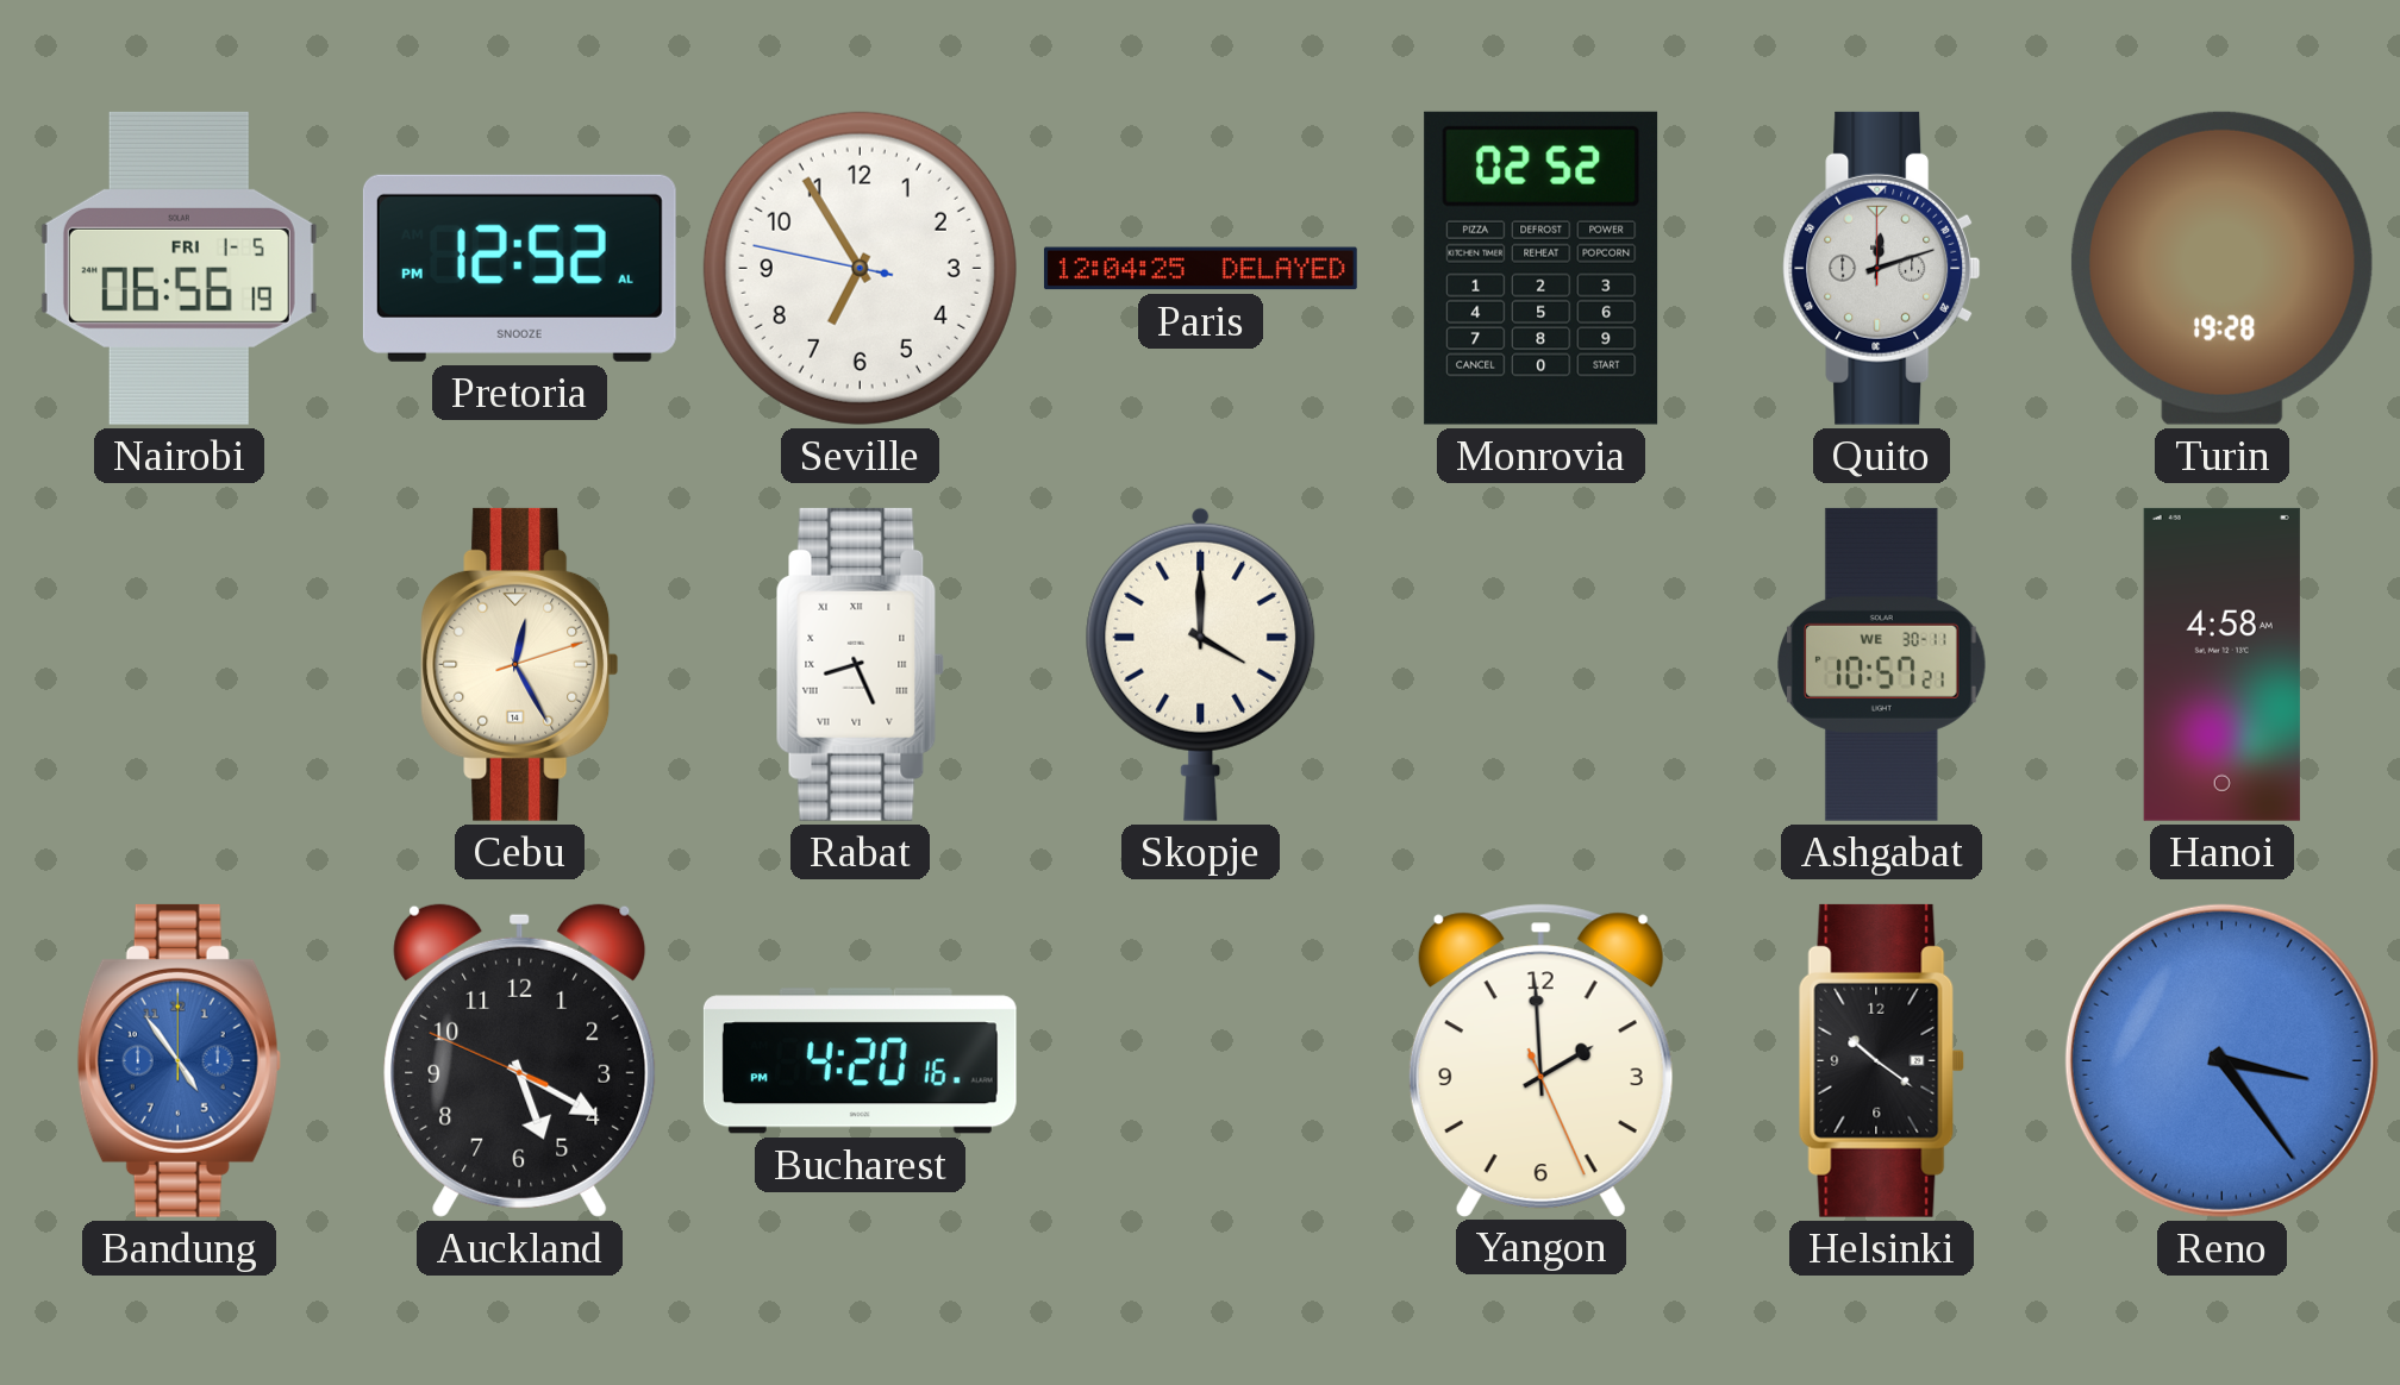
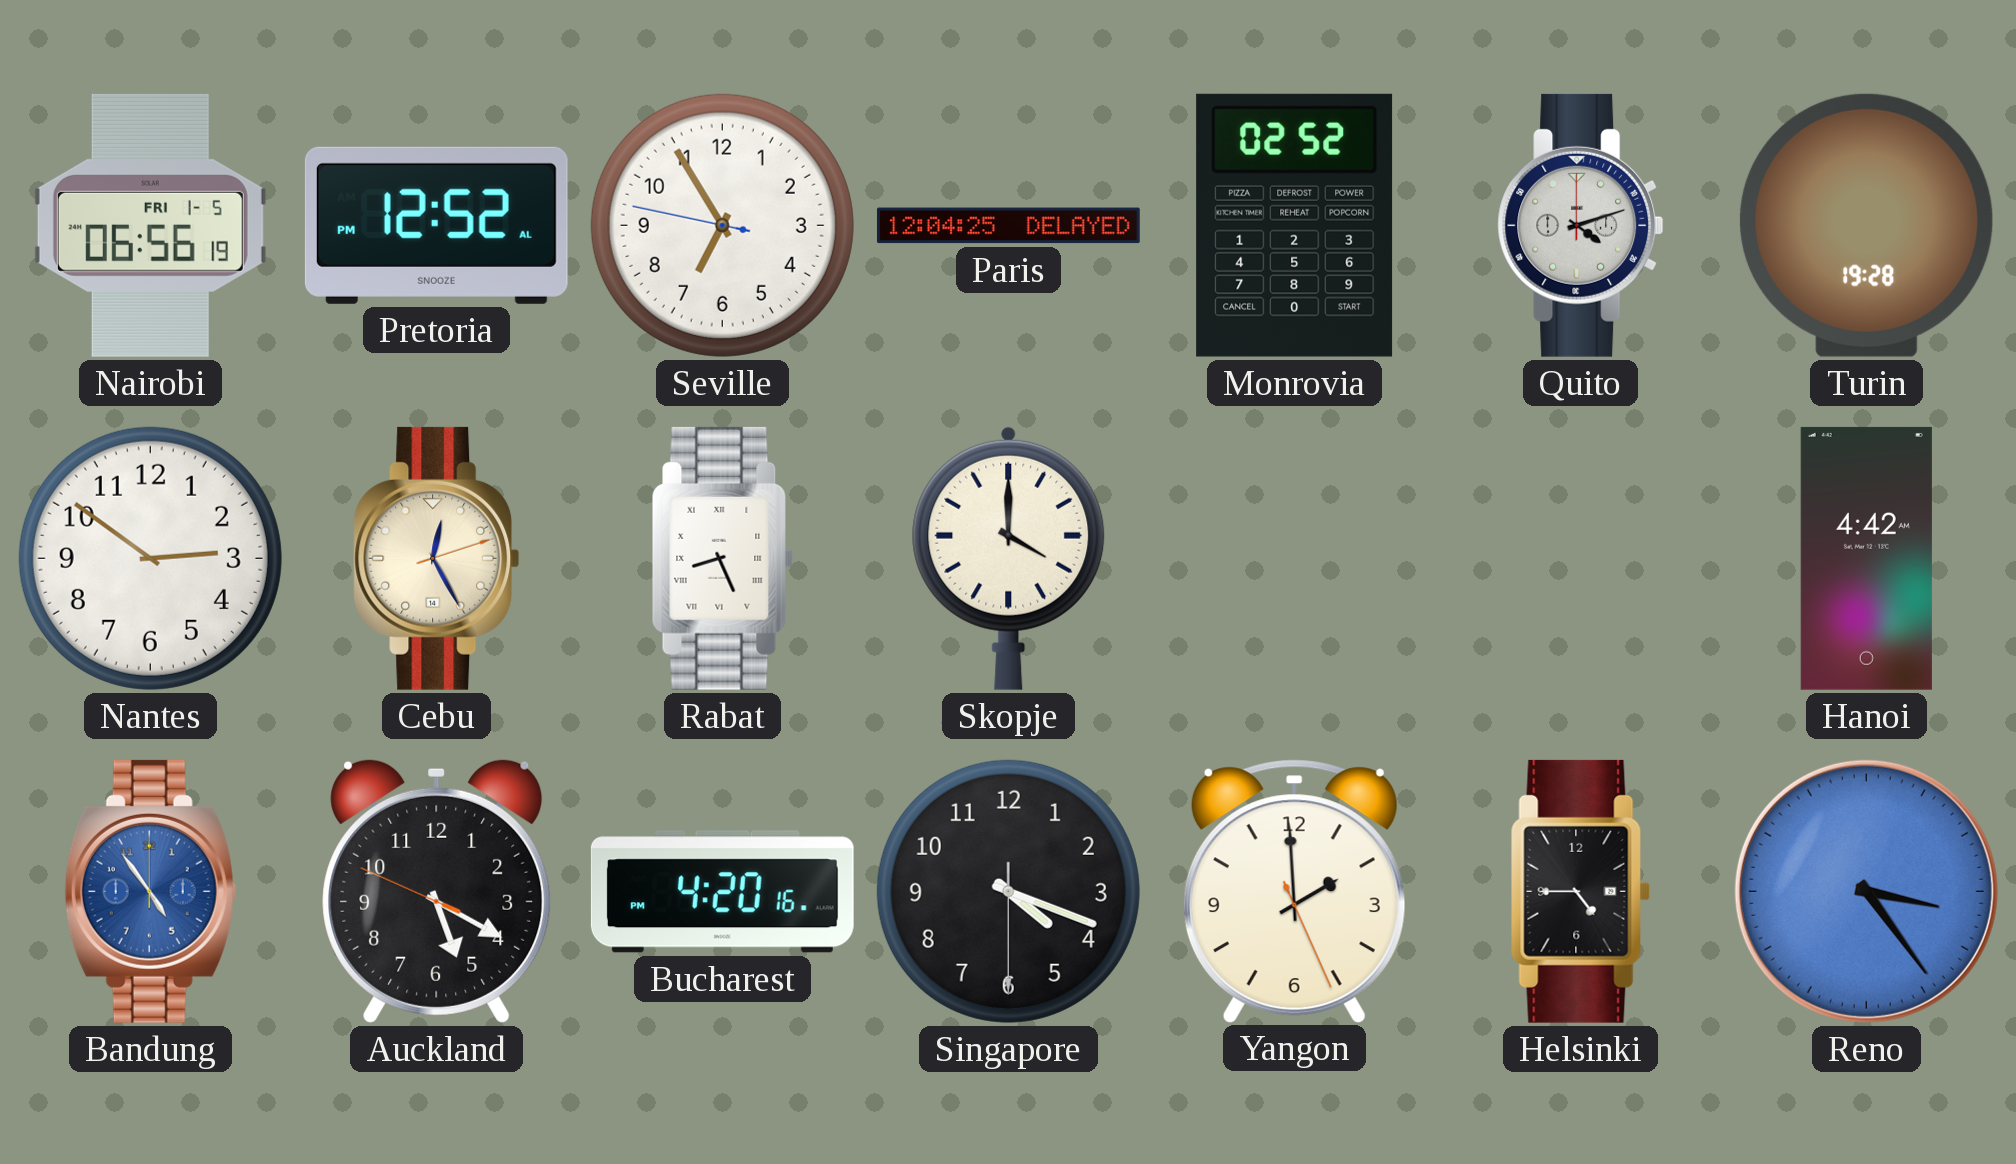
Quito: 12:12 -> 4:12
Nantes: none -> 2:51
Ashgabat: 10:57 -> none
Hanoi: 4:58 -> 4:42
Singapore: none -> 4:18
Helsinki: 10:21 -> 4:45
